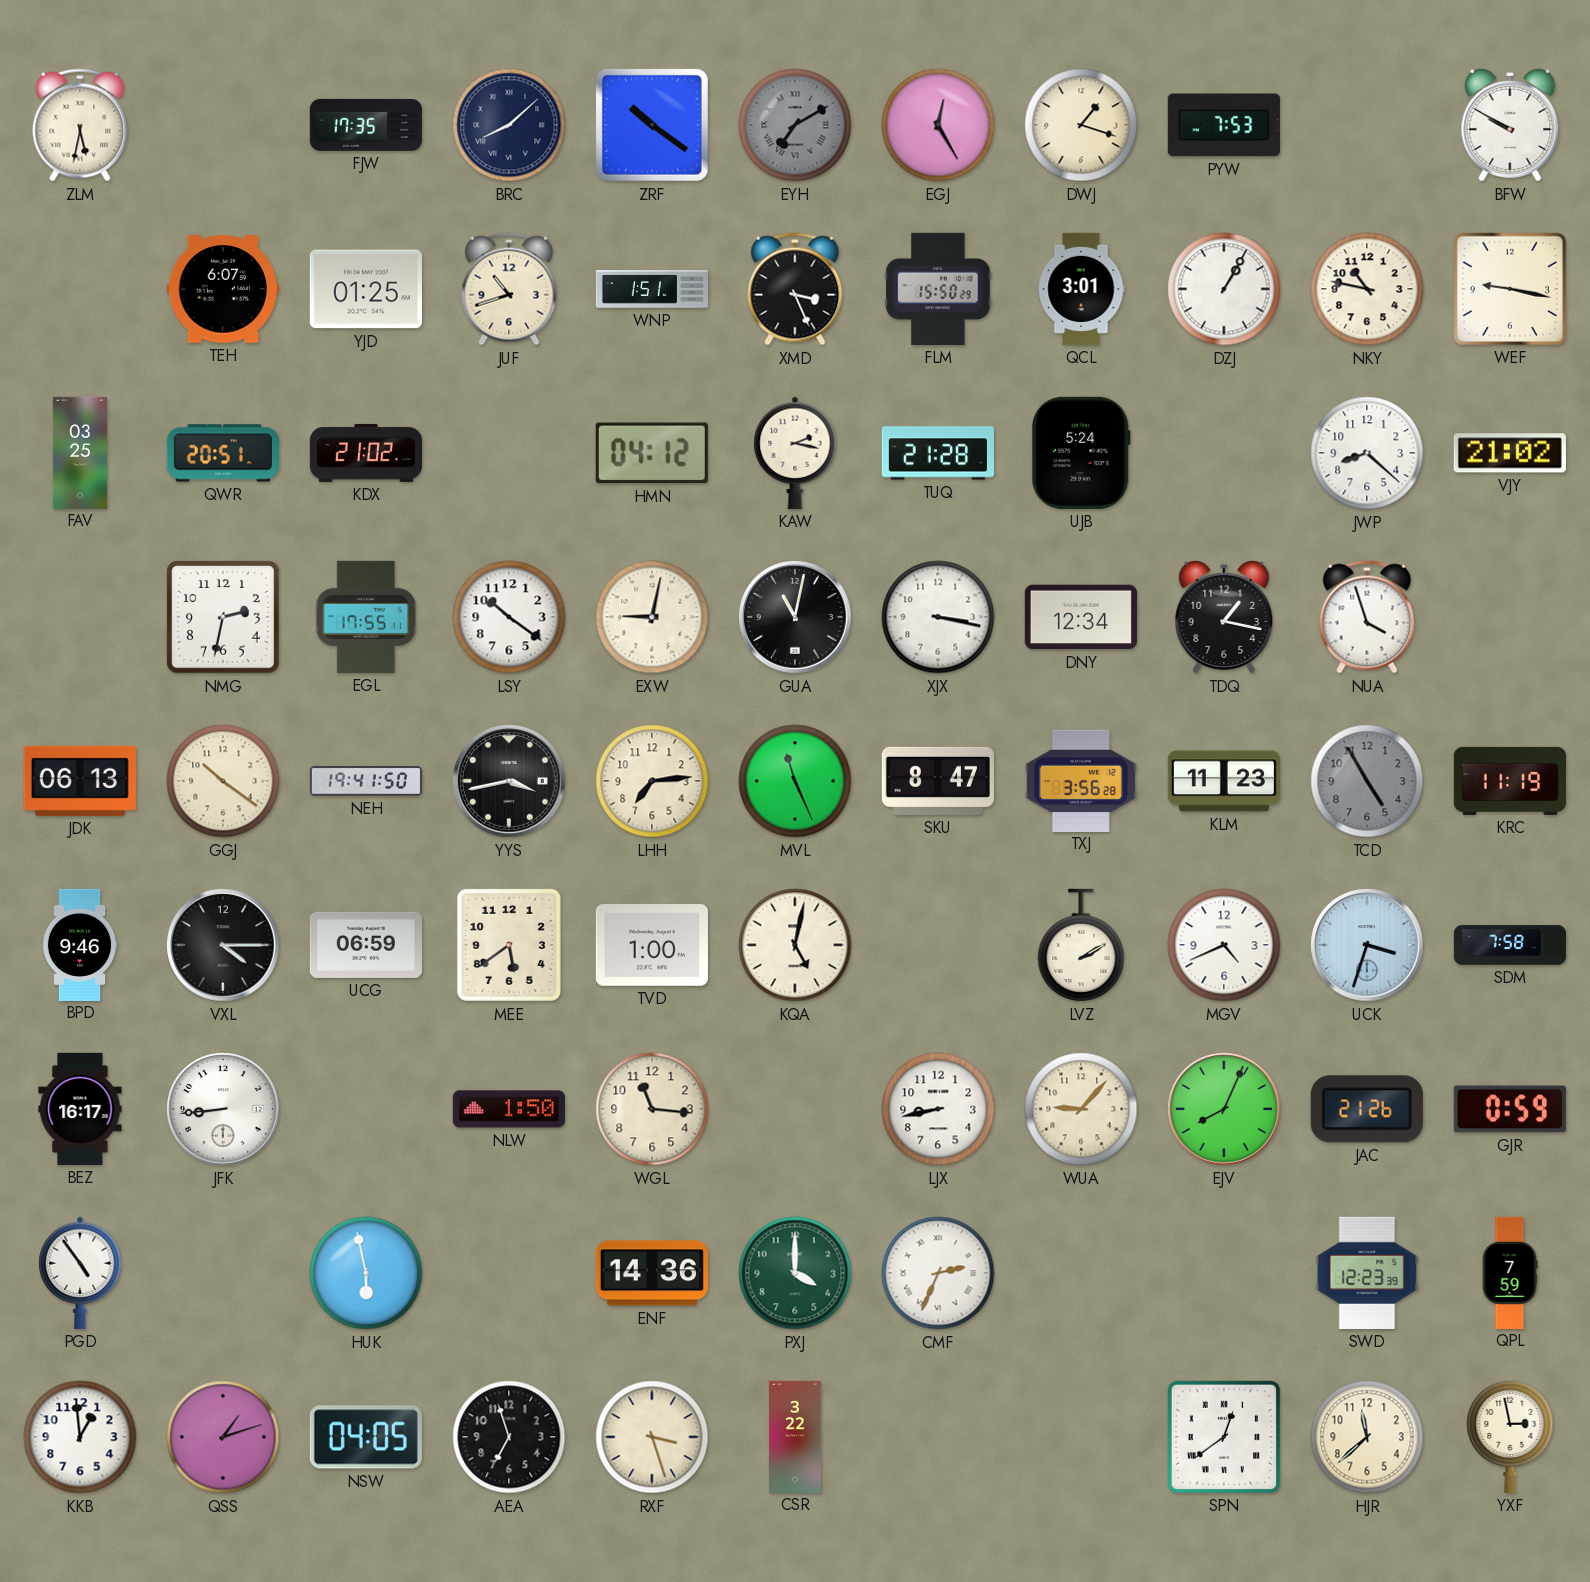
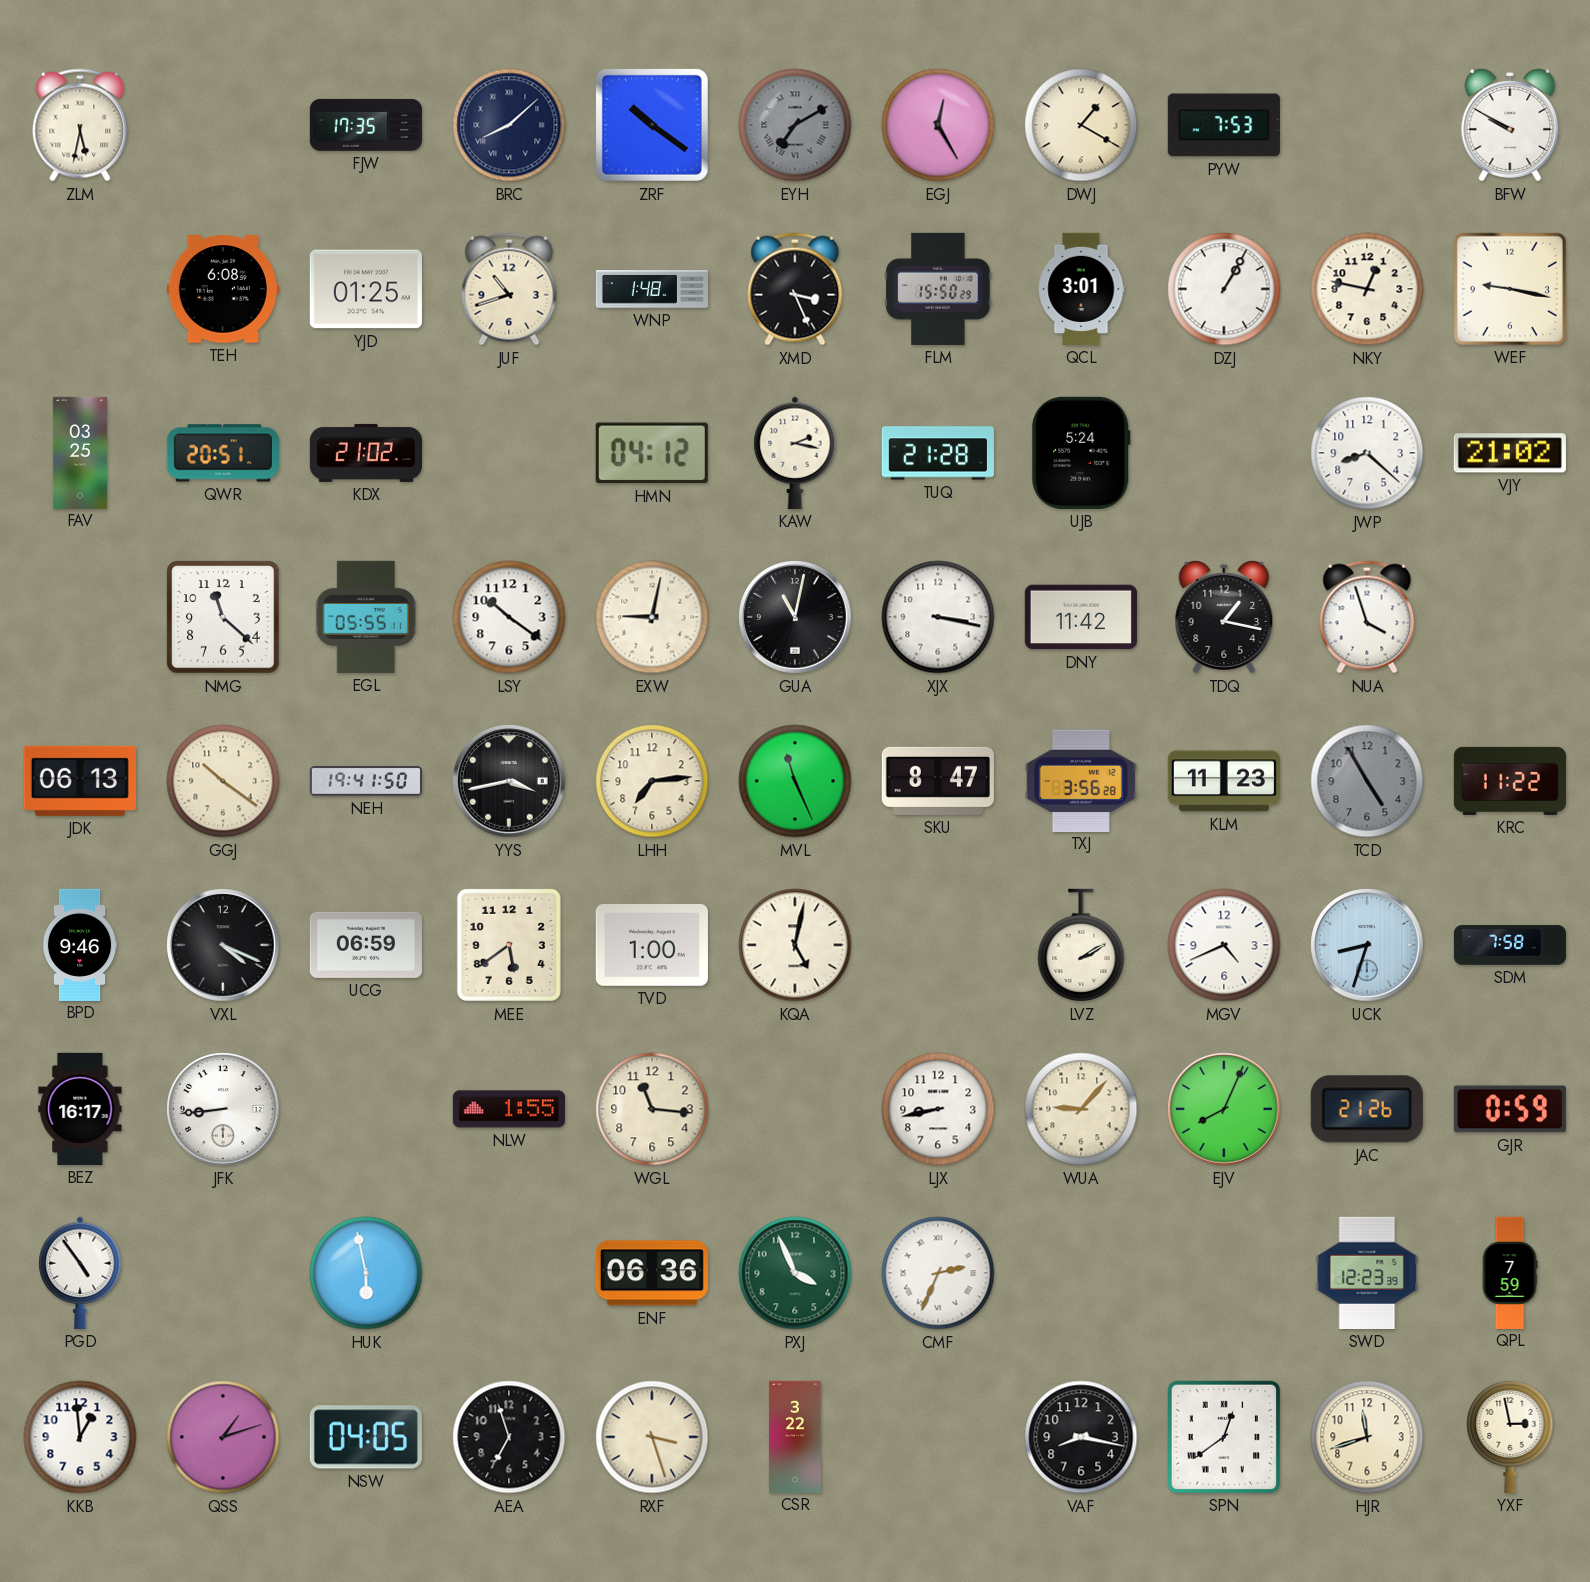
DWJ: 1:18 -> 1:20
TEH: 6:07 -> 6:08
WNP: 1:51 -> 1:48
NKY: 10:47 -> 12:47
NMG: 2:32 -> 11:22
EGL: 17:55 -> 05:55
DNY: 12:34 -> 11:42
KRC: 11:19 -> 11:22
VXL: 4:15 -> 4:19
UCK: 3:33 -> 8:33
NLW: 1:50 -> 1:55
ENF: 14:36 -> 06:36
PXJ: 4:00 -> 3:56
VAF: none -> 8:17
HJR: 11:38 -> 11:42
